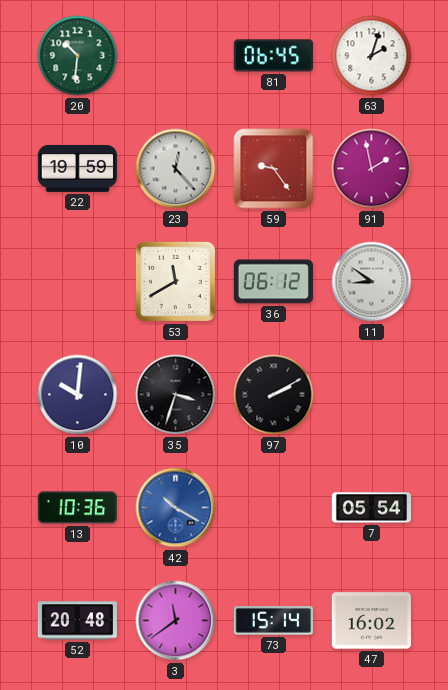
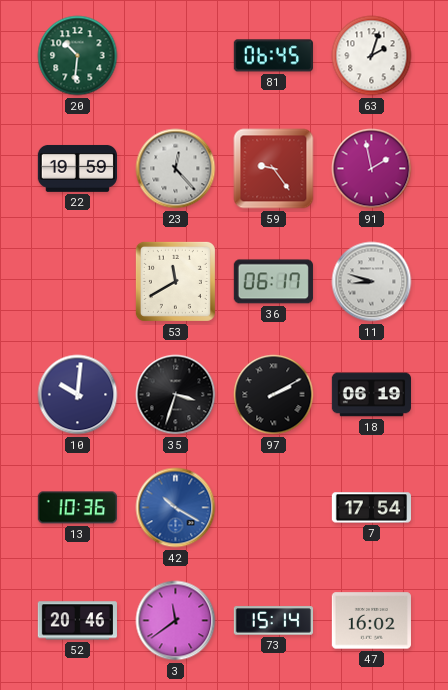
36: 06:12 -> 06:17
11: 8:51 -> 8:48
18: none -> 06:19
7: 05:54 -> 17:54
52: 20:48 -> 20:46
